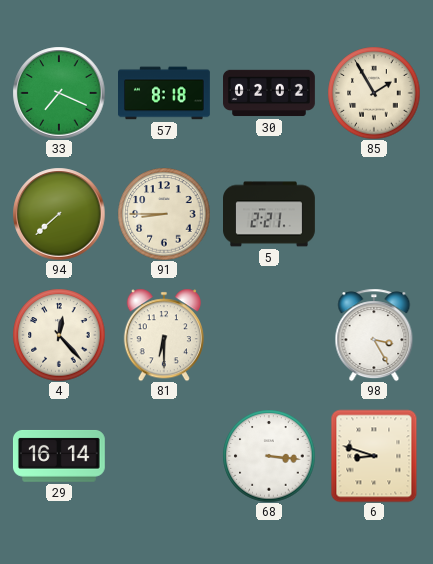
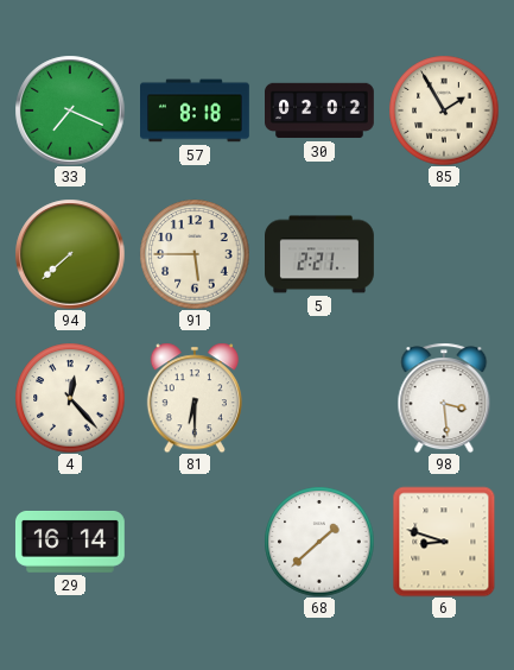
91: 8:45 -> 5:45
98: 3:25 -> 3:29
68: 3:16 -> 1:38
